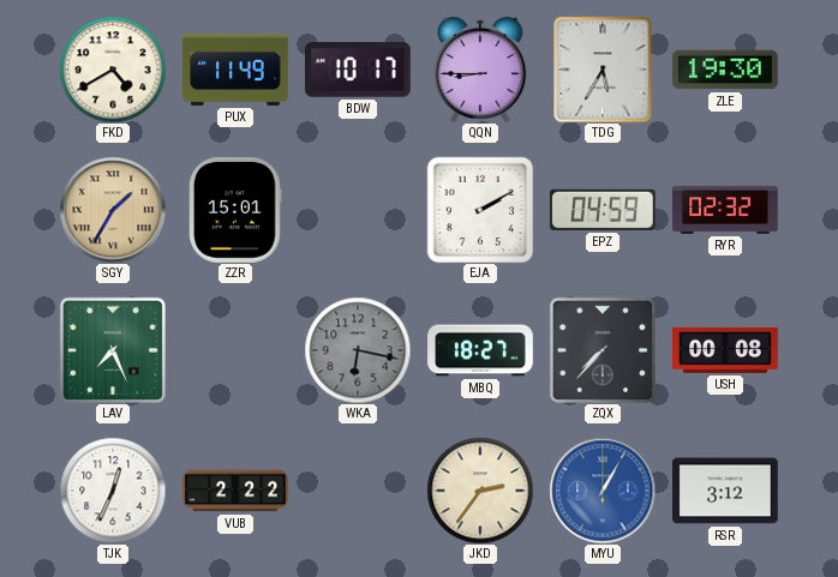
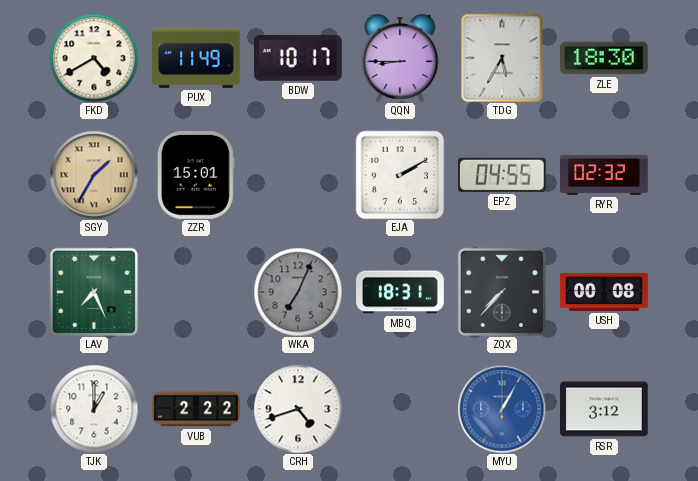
ZLE: 19:30 -> 18:30
EPZ: 04:59 -> 04:55
WKA: 6:17 -> 7:04
MBQ: 18:27 -> 18:31
TJK: 12:34 -> 1:00
CRH: none -> 4:42
JKD: 2:36 -> none
